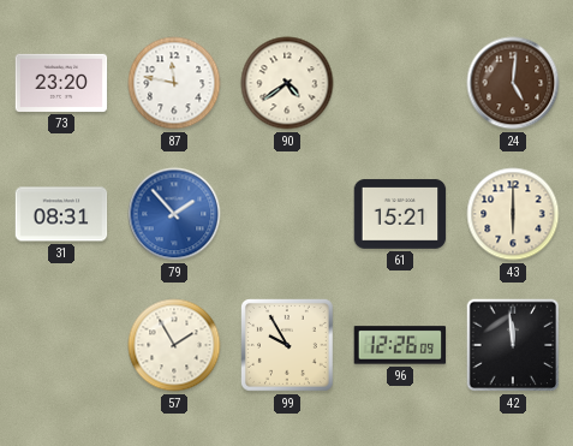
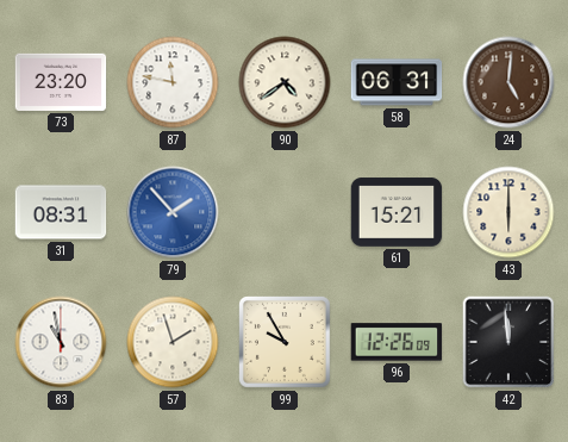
58: none -> 06:31
83: none -> 10:58
57: 1:55 -> 1:57
